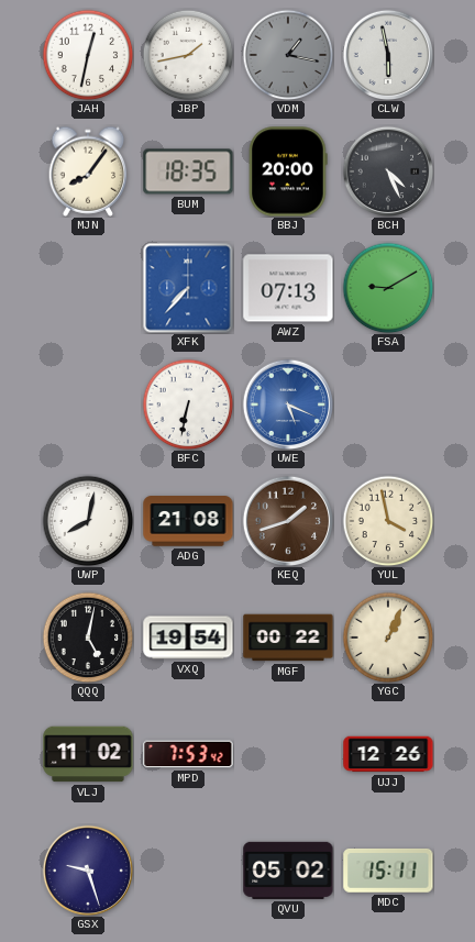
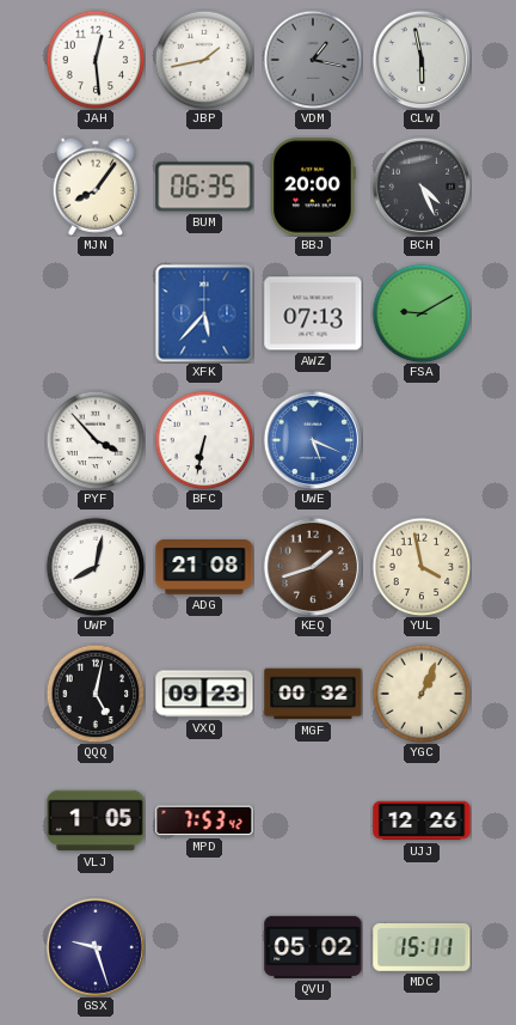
JAH: 12:32 -> 12:29
BUM: 18:35 -> 06:35
XFK: 7:37 -> 5:37
PYF: none -> 3:53
VXQ: 19:54 -> 09:23
MGF: 00:22 -> 00:32
VLJ: 11:02 -> 1:05
